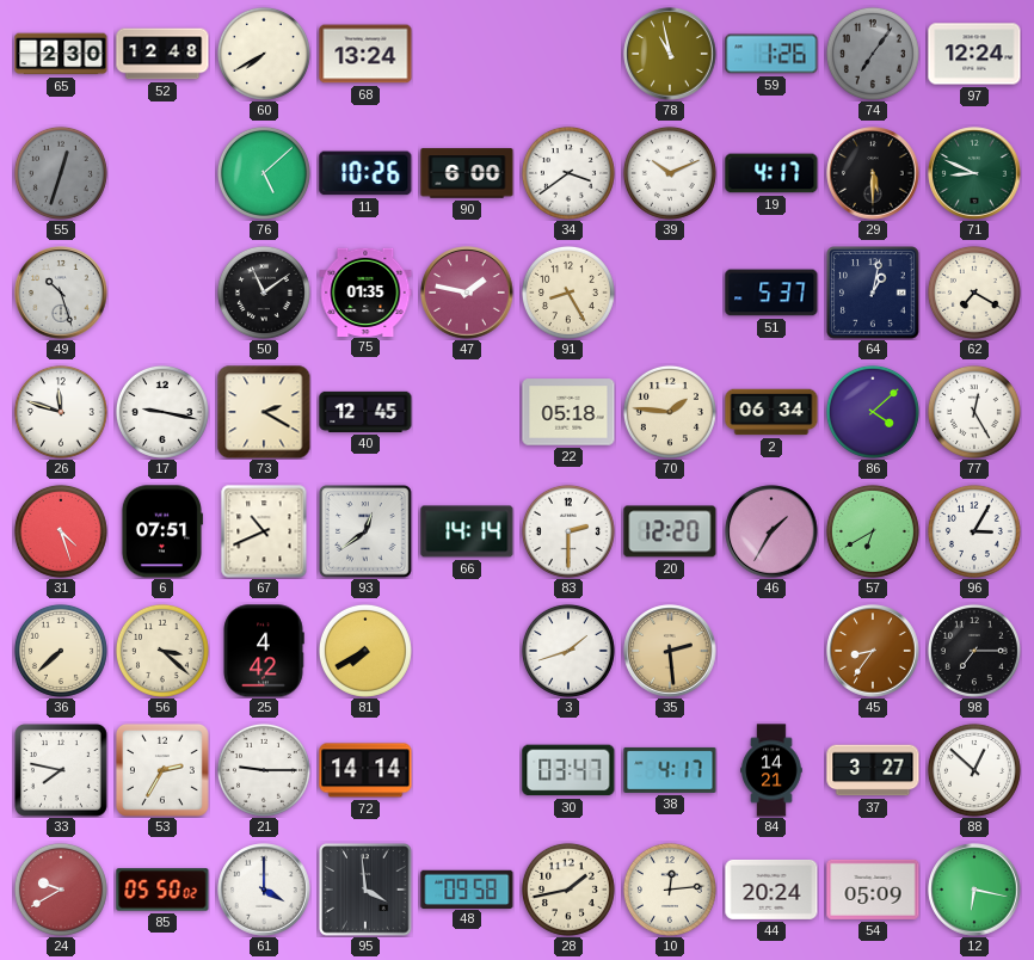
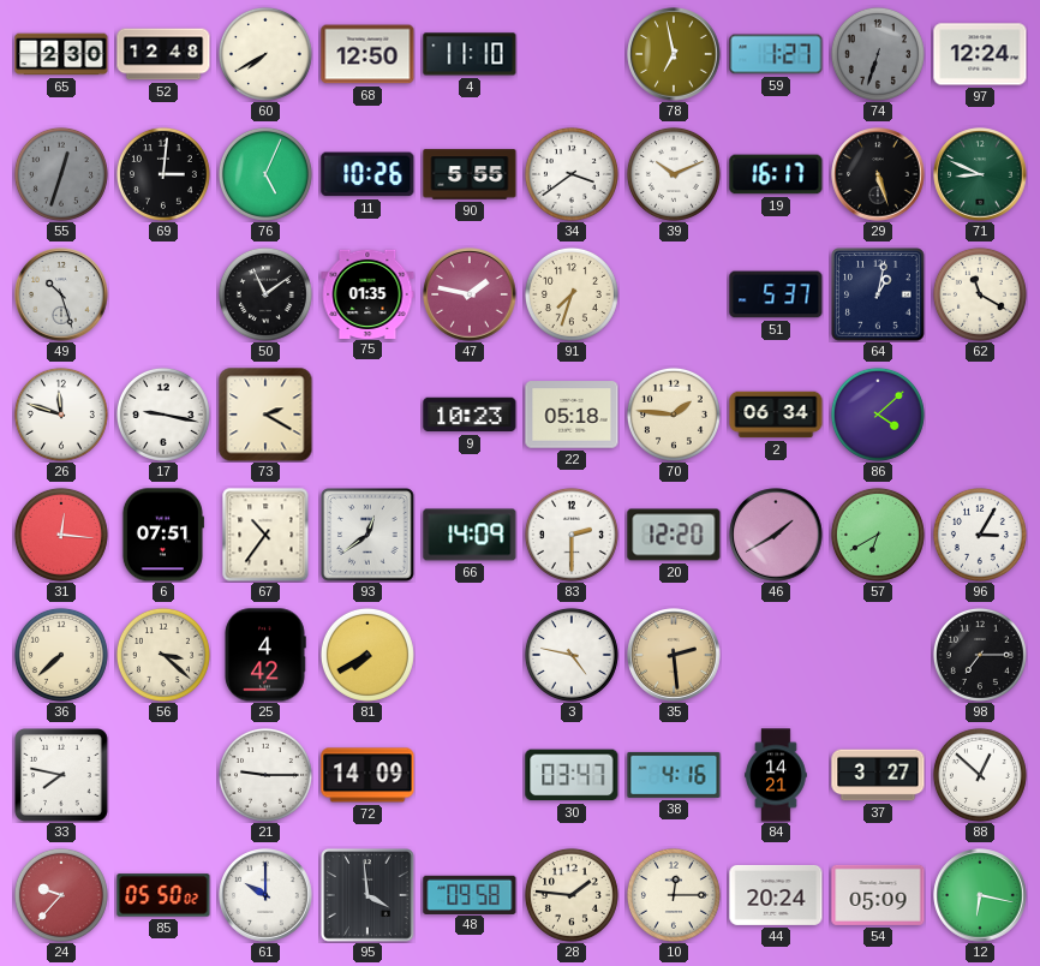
68: 13:24 -> 12:50
4: none -> 11:10
78: 10:58 -> 6:58
59: 1:26 -> 1:27
74: 7:06 -> 6:33
69: none -> 3:01
76: 5:08 -> 5:04
90: 6:00 -> 5:55
19: 4:17 -> 16:17
29: 5:30 -> 5:27
91: 8:25 -> 7:33
62: 7:20 -> 11:20
40: 12:45 -> none
9: none -> 10:23
77: 12:25 -> none
31: 4:27 -> 12:16
67: 10:41 -> 10:36
66: 14:14 -> 14:09
46: 1:35 -> 1:40
3: 1:42 -> 4:47
45: 8:36 -> none
53: 2:35 -> none
72: 14:14 -> 14:09
38: 4:17 -> 4:16
24: 9:40 -> 9:37
61: 4:00 -> 10:00
28: 1:43 -> 1:46
10: 12:14 -> 12:15
